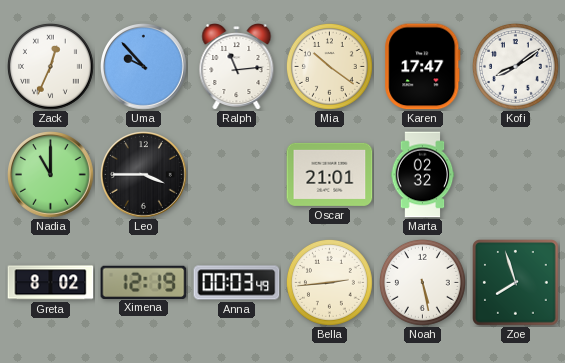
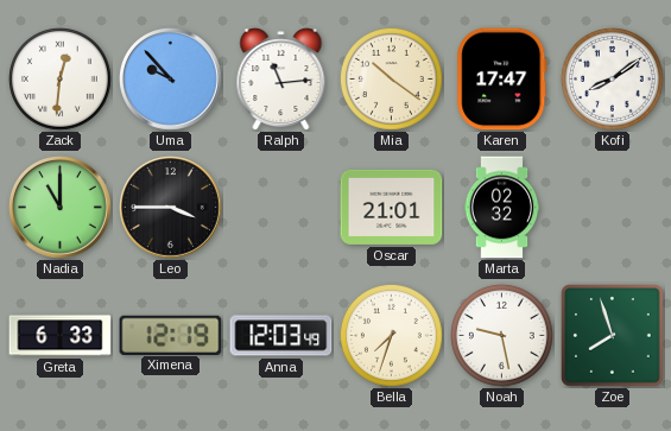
Zack: 12:34 -> 12:31
Greta: 8:02 -> 6:33
Anna: 00:03 -> 12:03
Bella: 2:44 -> 7:33
Noah: 5:28 -> 9:28
